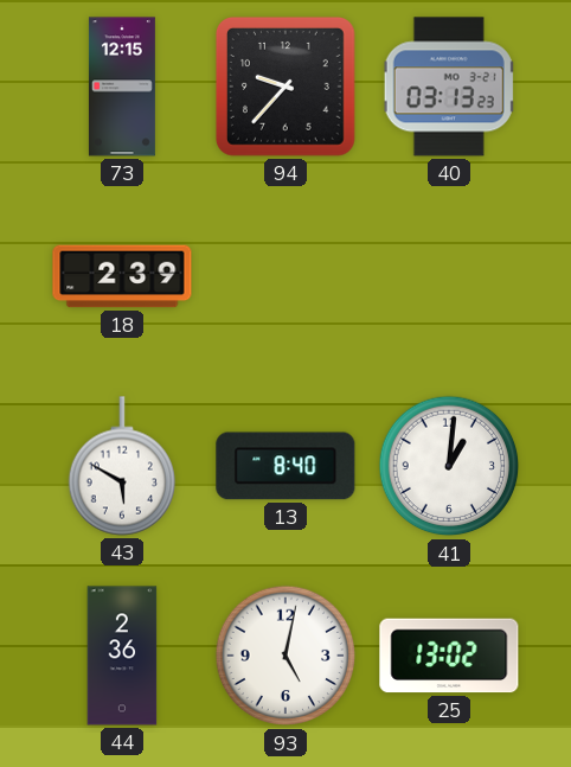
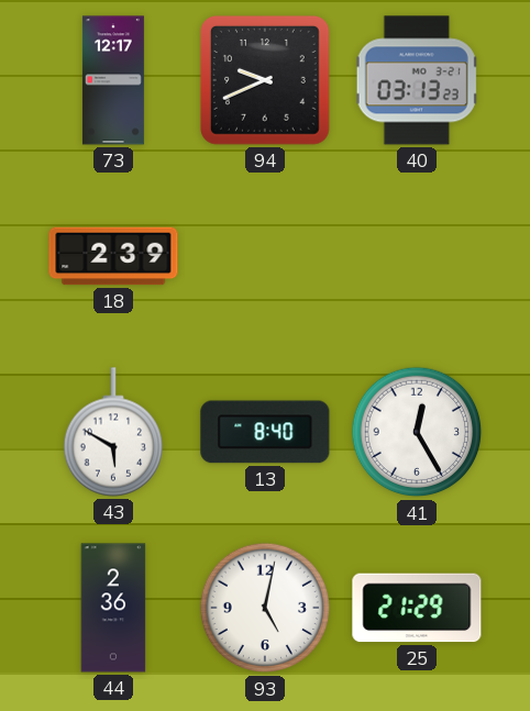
73: 12:15 -> 12:17
94: 9:37 -> 9:41
41: 1:01 -> 12:25
25: 13:02 -> 21:29
